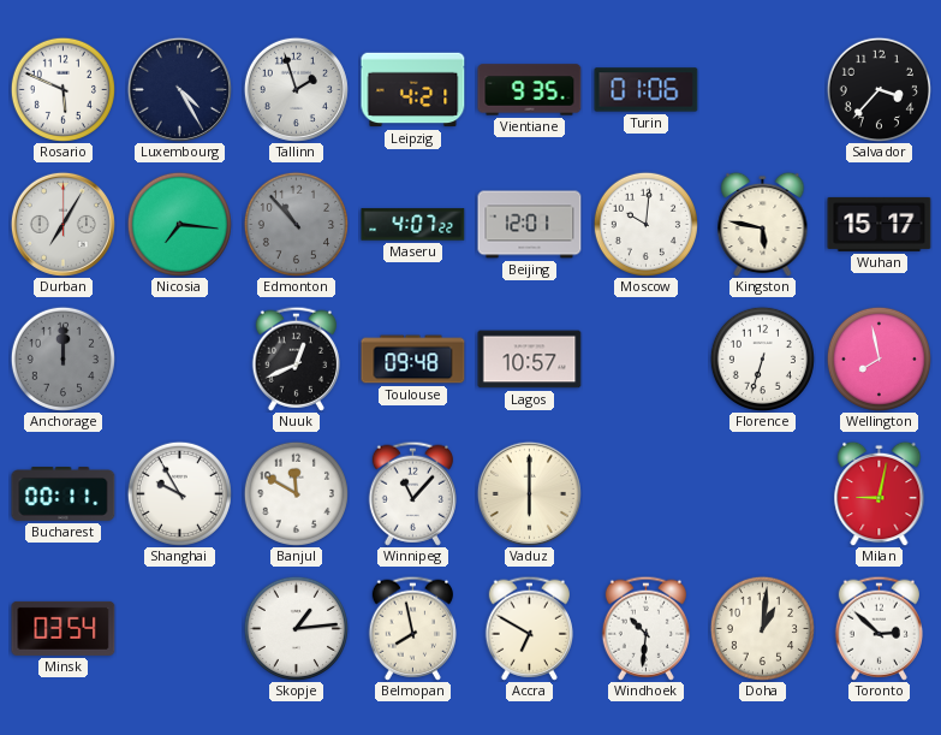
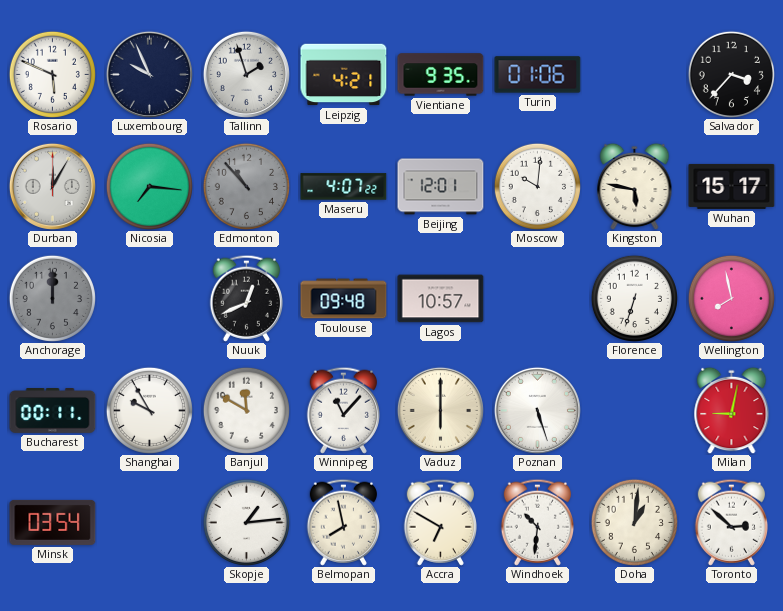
Luxembourg: 4:25 -> 9:56
Durban: 7:05 -> 12:05
Poznan: none -> 5:27
